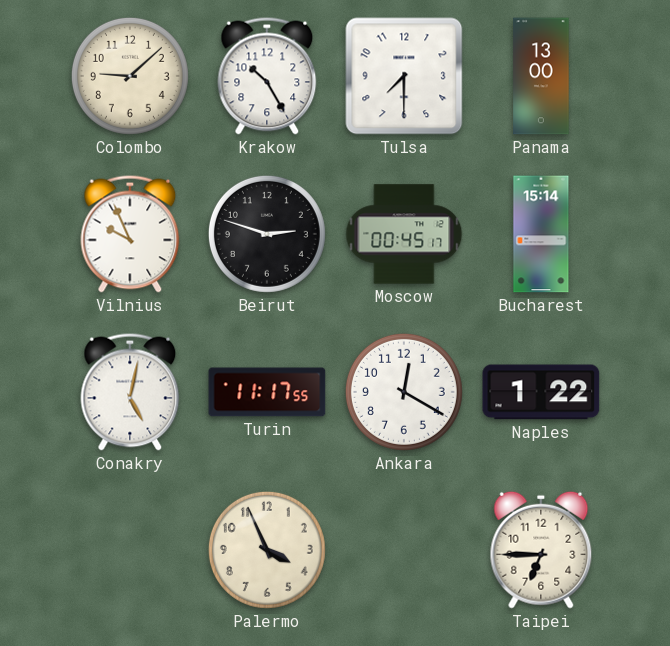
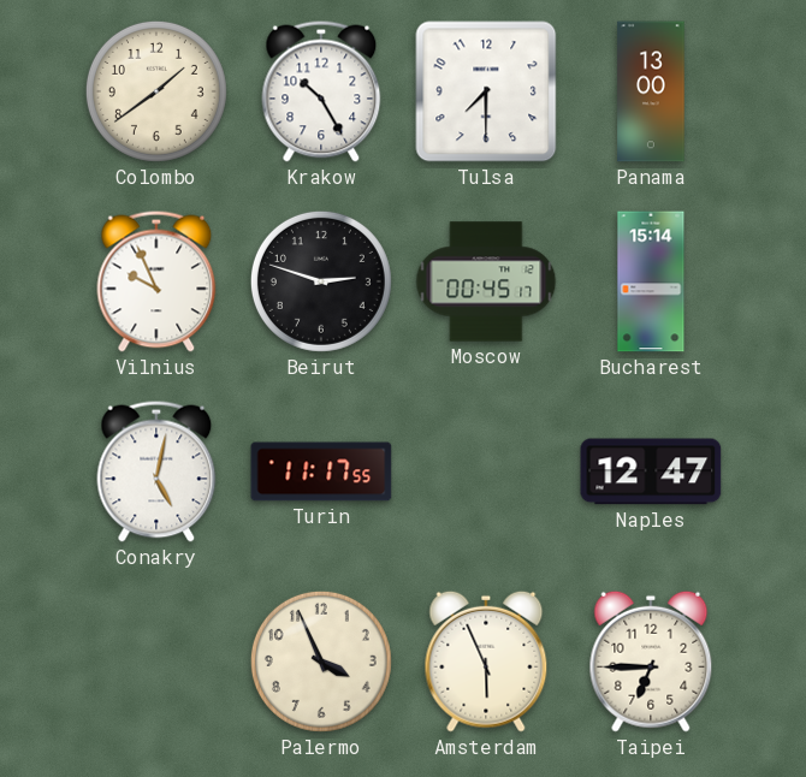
Colombo: 9:08 -> 1:39
Ankara: 12:20 -> none
Naples: 1:22 -> 12:47
Amsterdam: none -> 5:56
